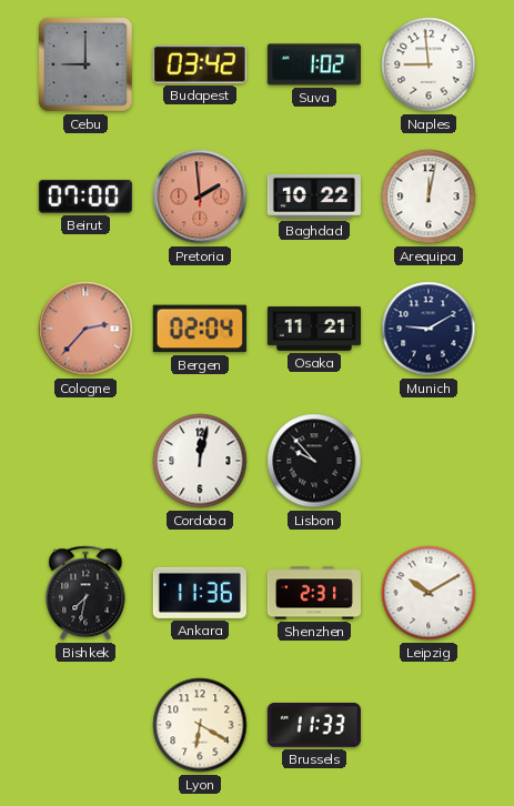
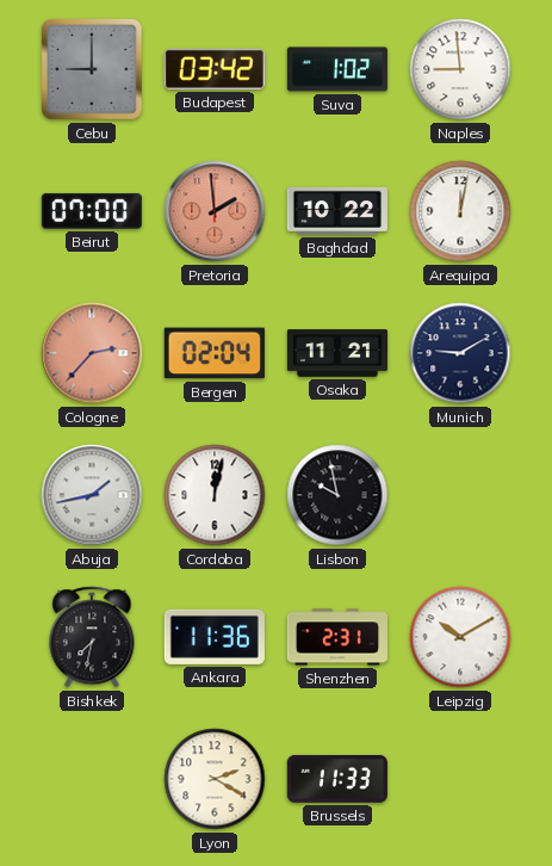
Abuja: none -> 1:43
Lisbon: 9:53 -> 9:58
Lyon: 6:20 -> 2:20
